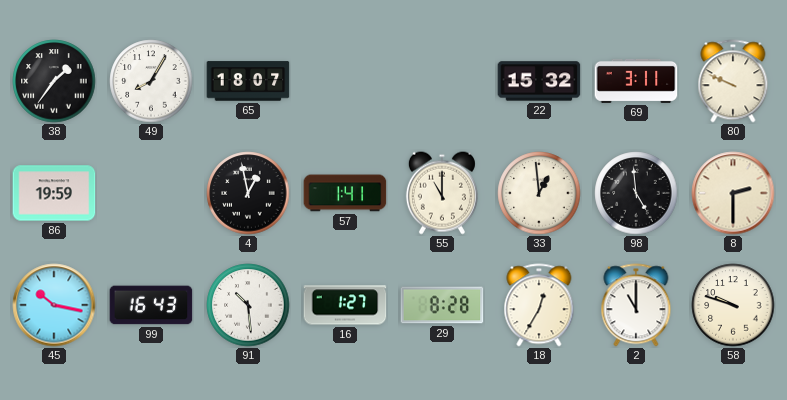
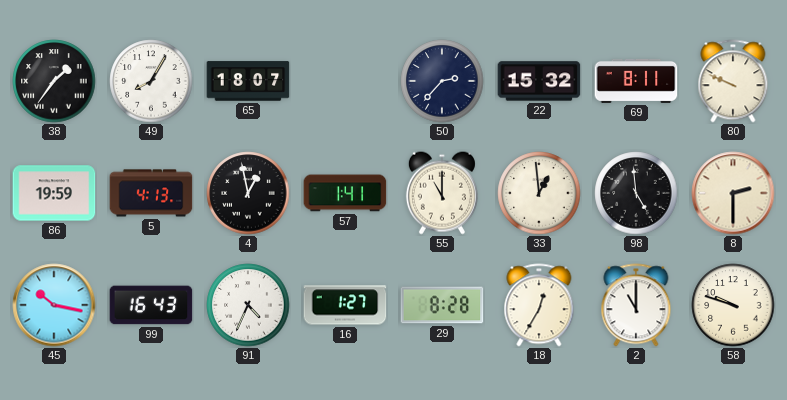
50: none -> 2:37
69: 3:11 -> 8:11
5: none -> 4:13
91: 10:29 -> 4:34
